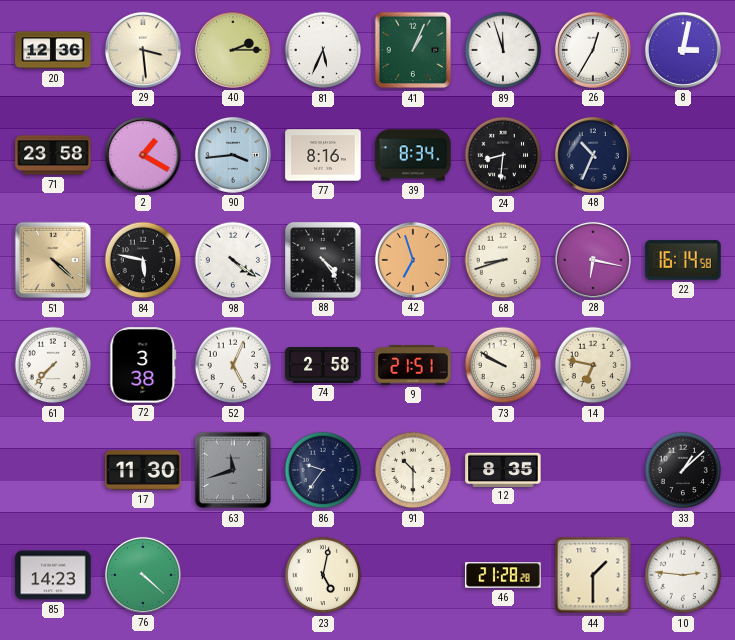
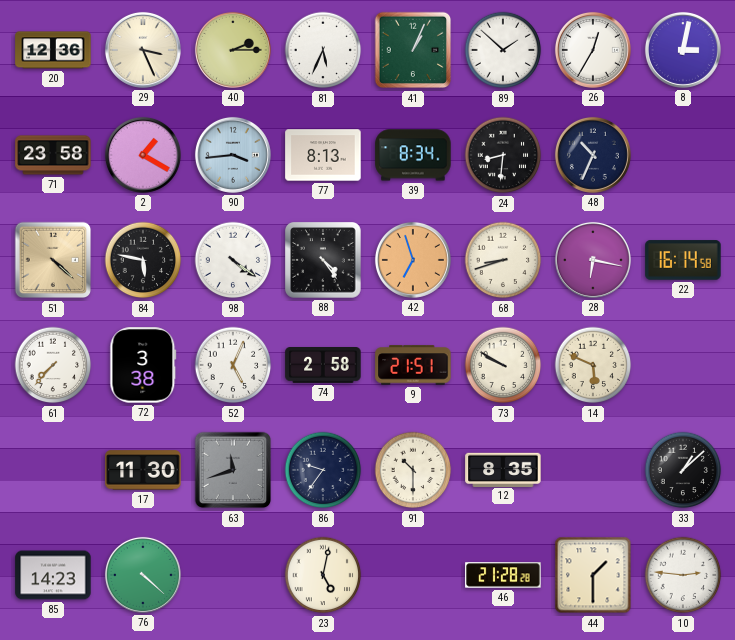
29: 3:29 -> 3:26
89: 11:57 -> 1:52
77: 8:16 -> 8:13
14: 6:47 -> 5:49
